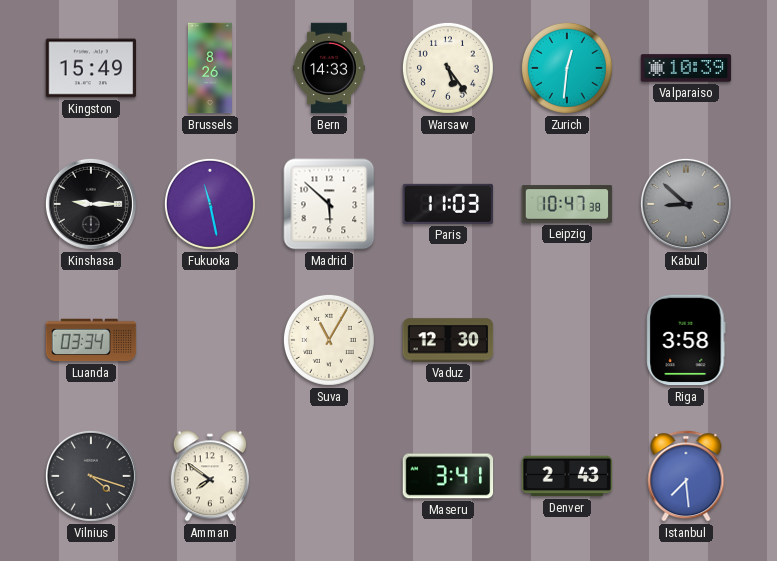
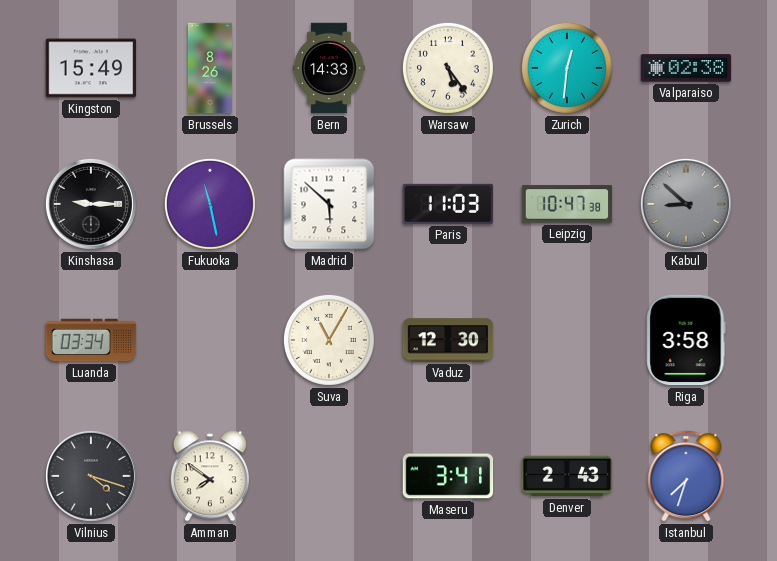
Valparaiso: 10:39 -> 02:38
Istanbul: 7:29 -> 7:33
